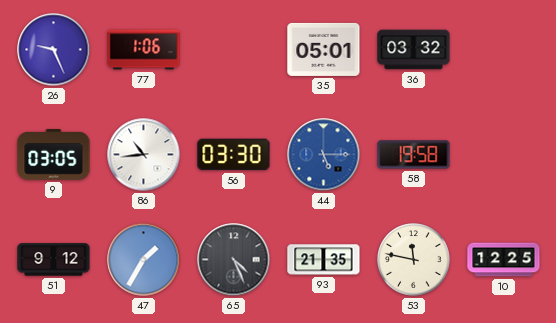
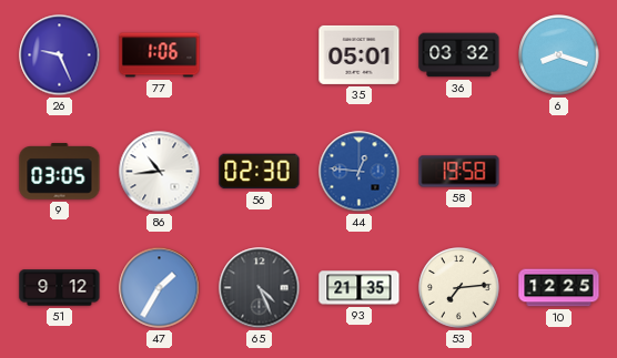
6: none -> 8:18
56: 03:30 -> 02:30
44: 5:15 -> 12:46
53: 11:47 -> 7:14
